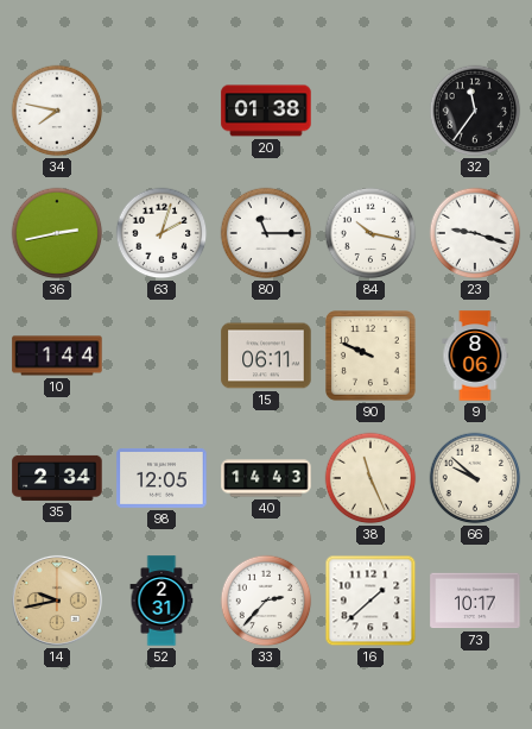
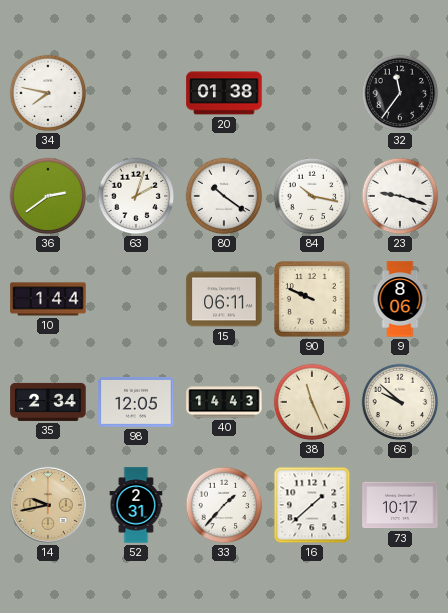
36: 2:43 -> 2:39
80: 11:15 -> 10:21
33: 2:37 -> 1:37
